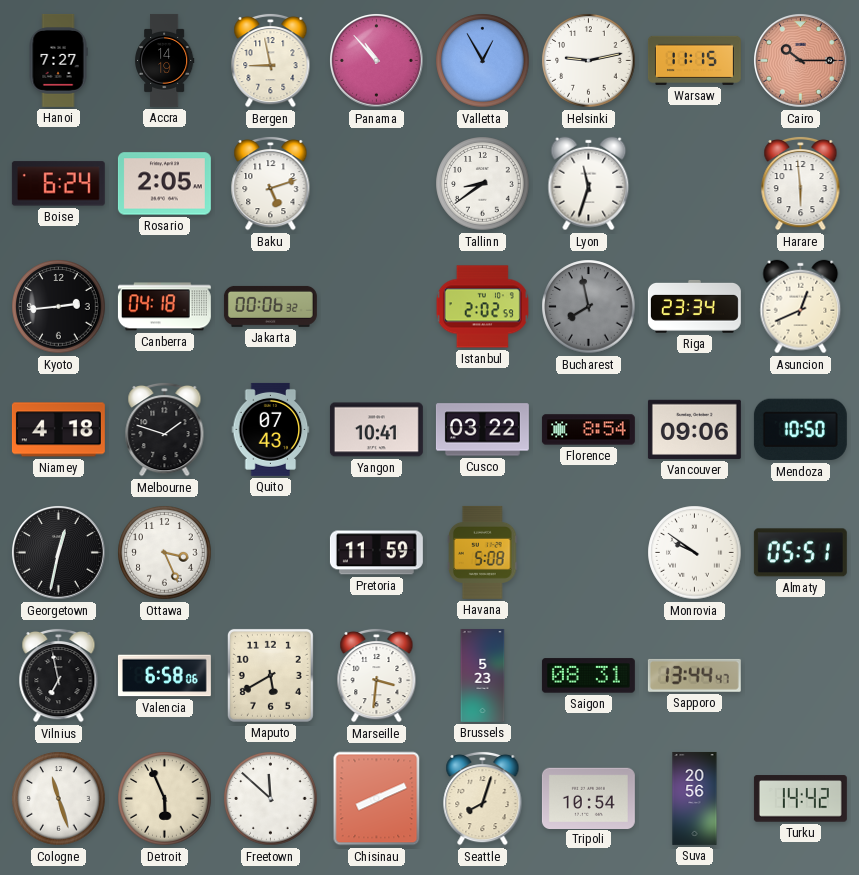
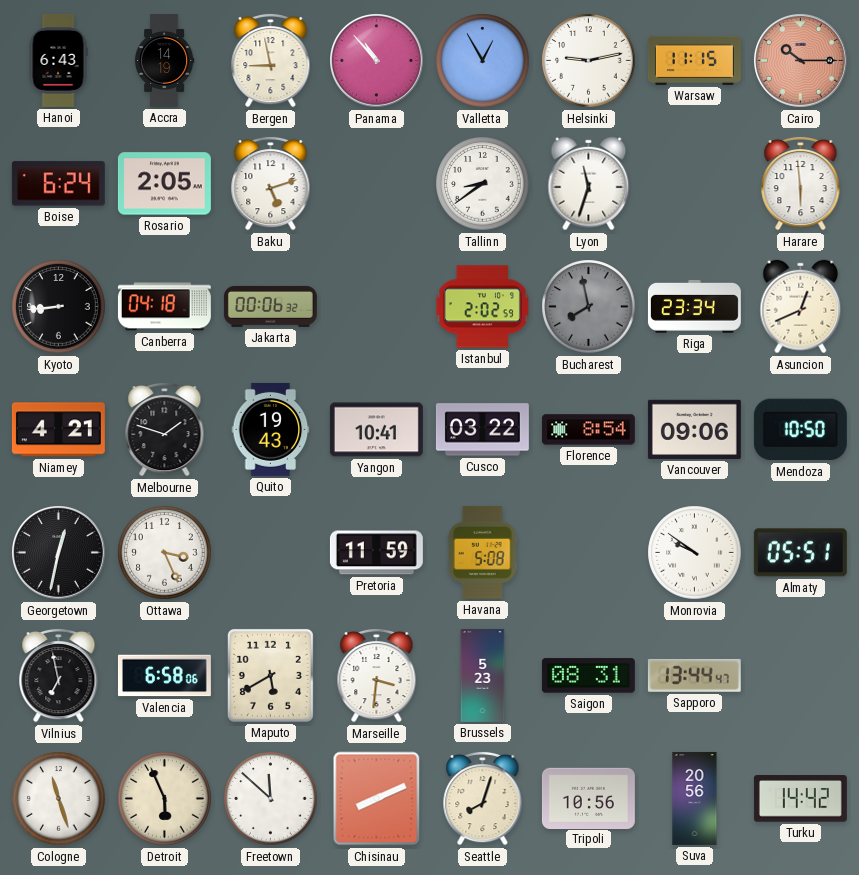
Hanoi: 7:27 -> 6:43
Kyoto: 2:44 -> 8:44
Niamey: 4:18 -> 4:21
Quito: 07:43 -> 19:43
Tripoli: 10:54 -> 10:56
